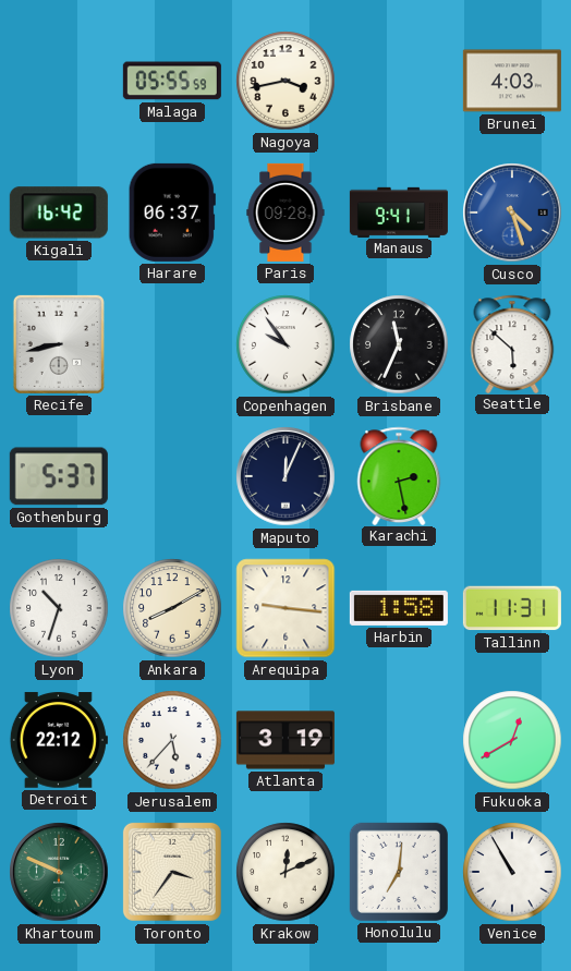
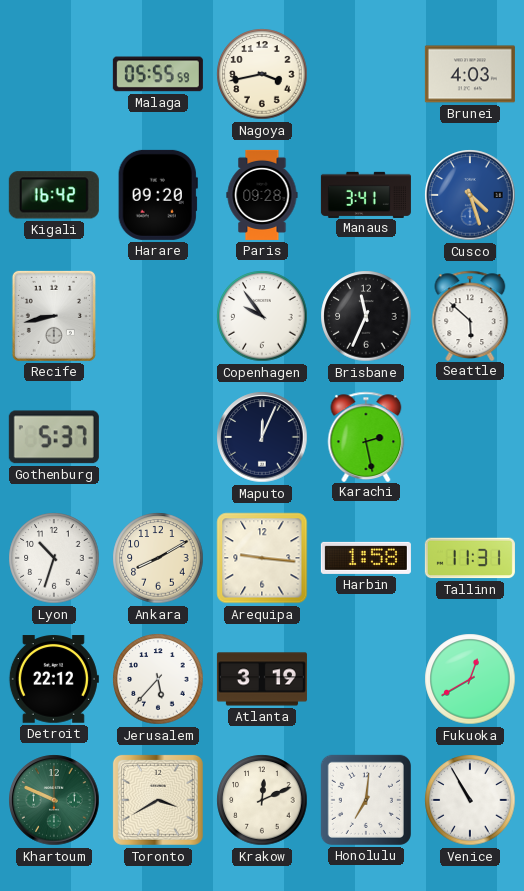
Harare: 06:37 -> 09:20
Manaus: 9:41 -> 3:41
Toronto: 3:36 -> 3:40
